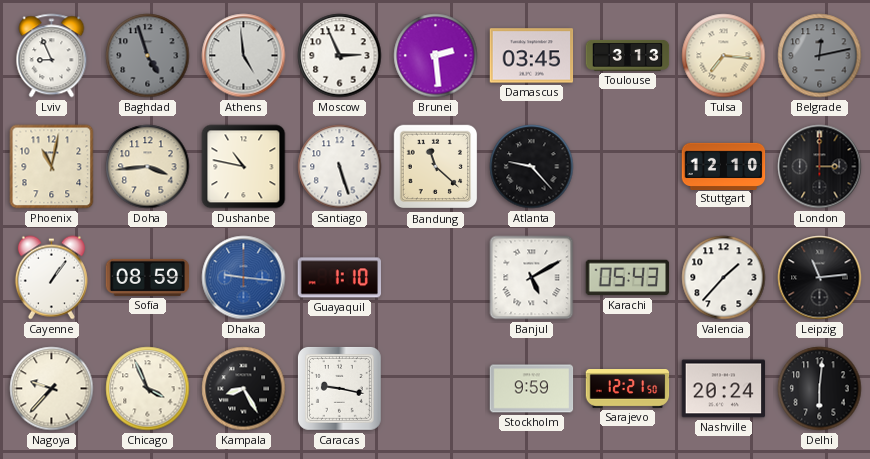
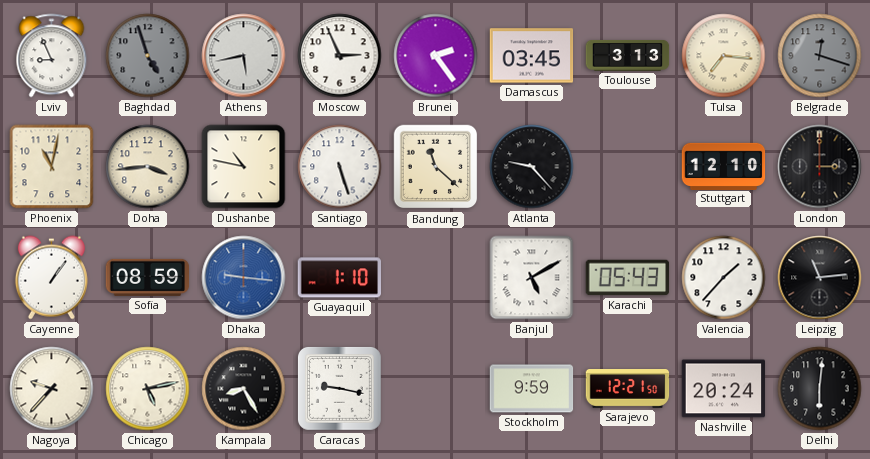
Athens: 4:59 -> 5:43
Brunei: 2:29 -> 2:24
Belgrade: 12:13 -> 12:18
Chicago: 3:56 -> 5:13
